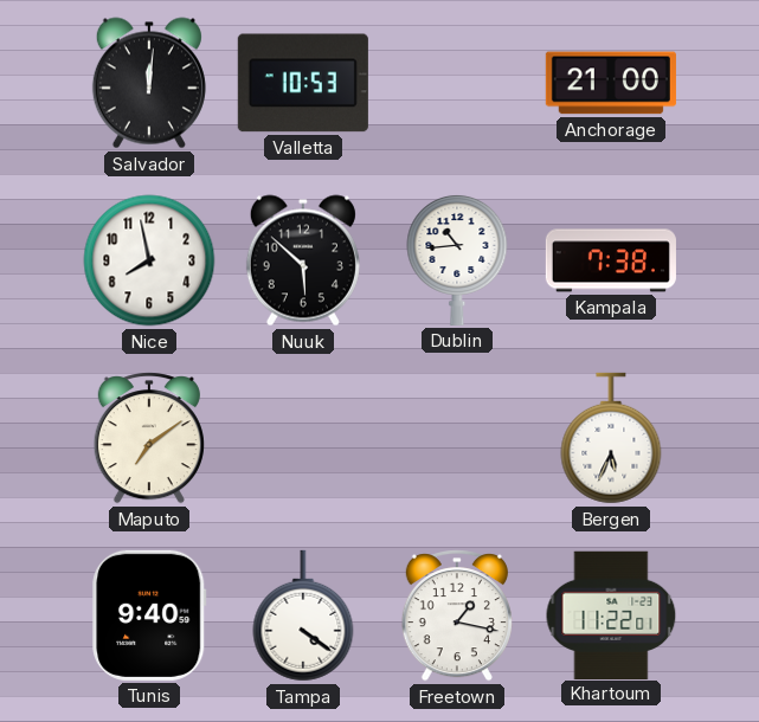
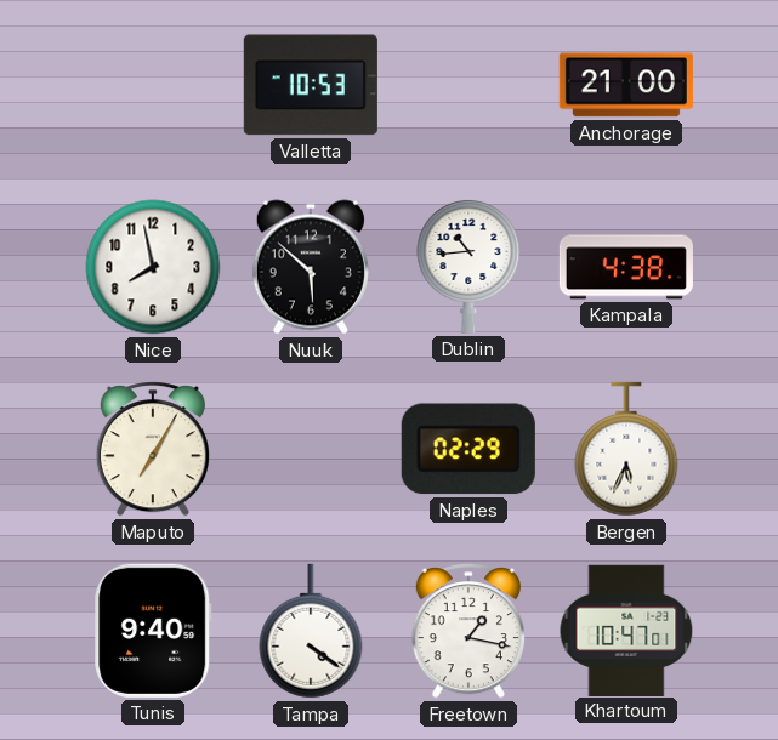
Salvador: 12:01 -> none
Kampala: 7:38 -> 4:38
Maputo: 7:09 -> 7:05
Naples: none -> 02:29
Khartoum: 11:22 -> 10:47
